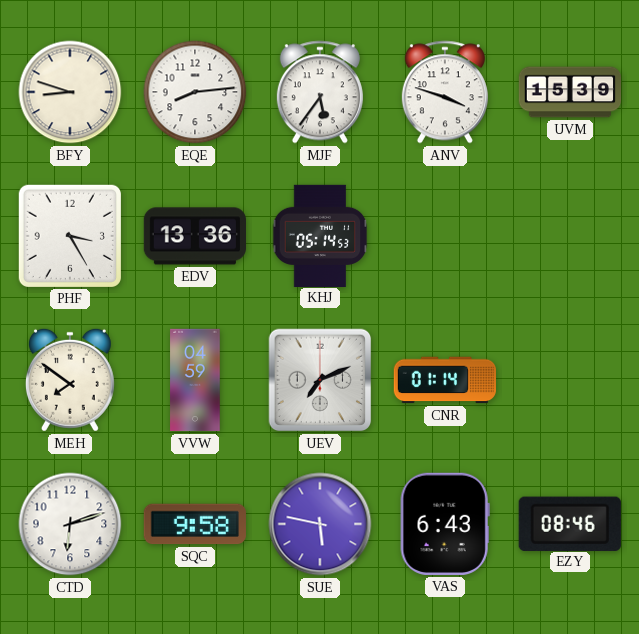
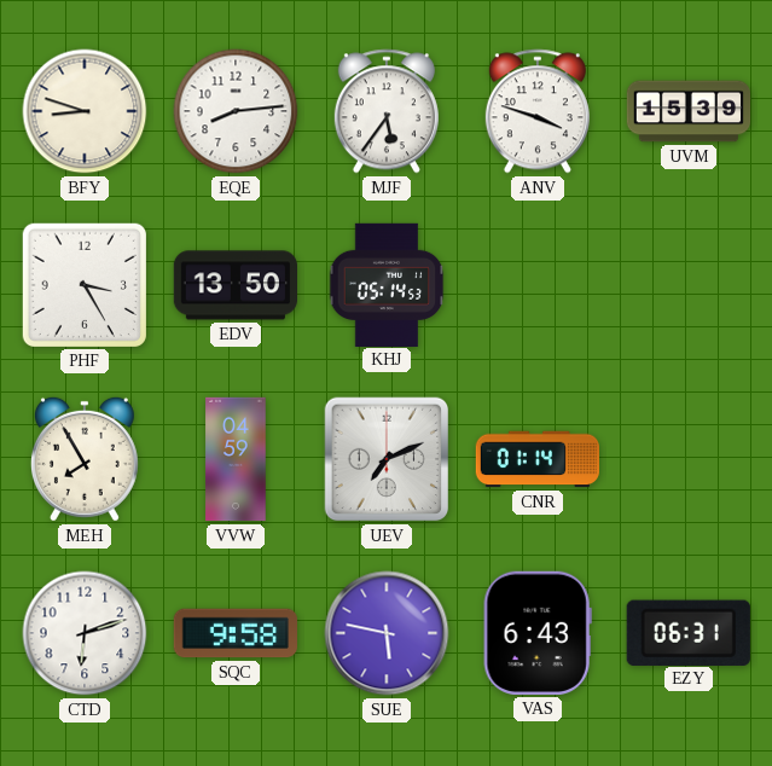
EDV: 13:36 -> 13:50
MEH: 7:51 -> 7:55
EZY: 08:46 -> 06:31
